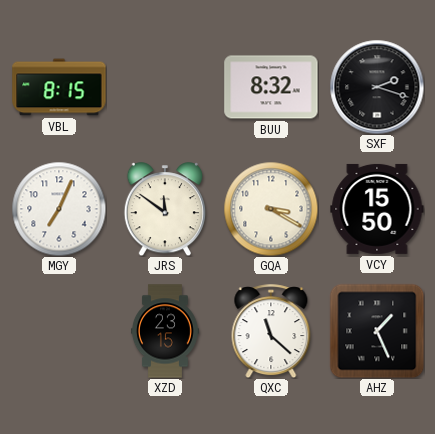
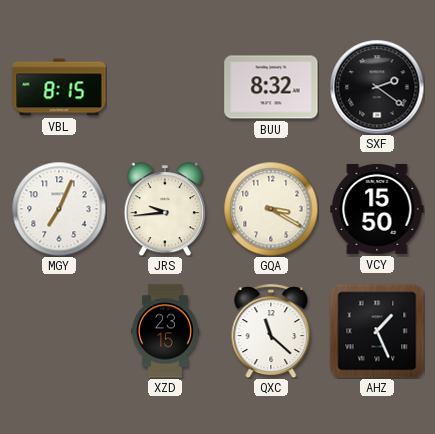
SXF: 2:18 -> 2:21
JRS: 11:51 -> 9:44
